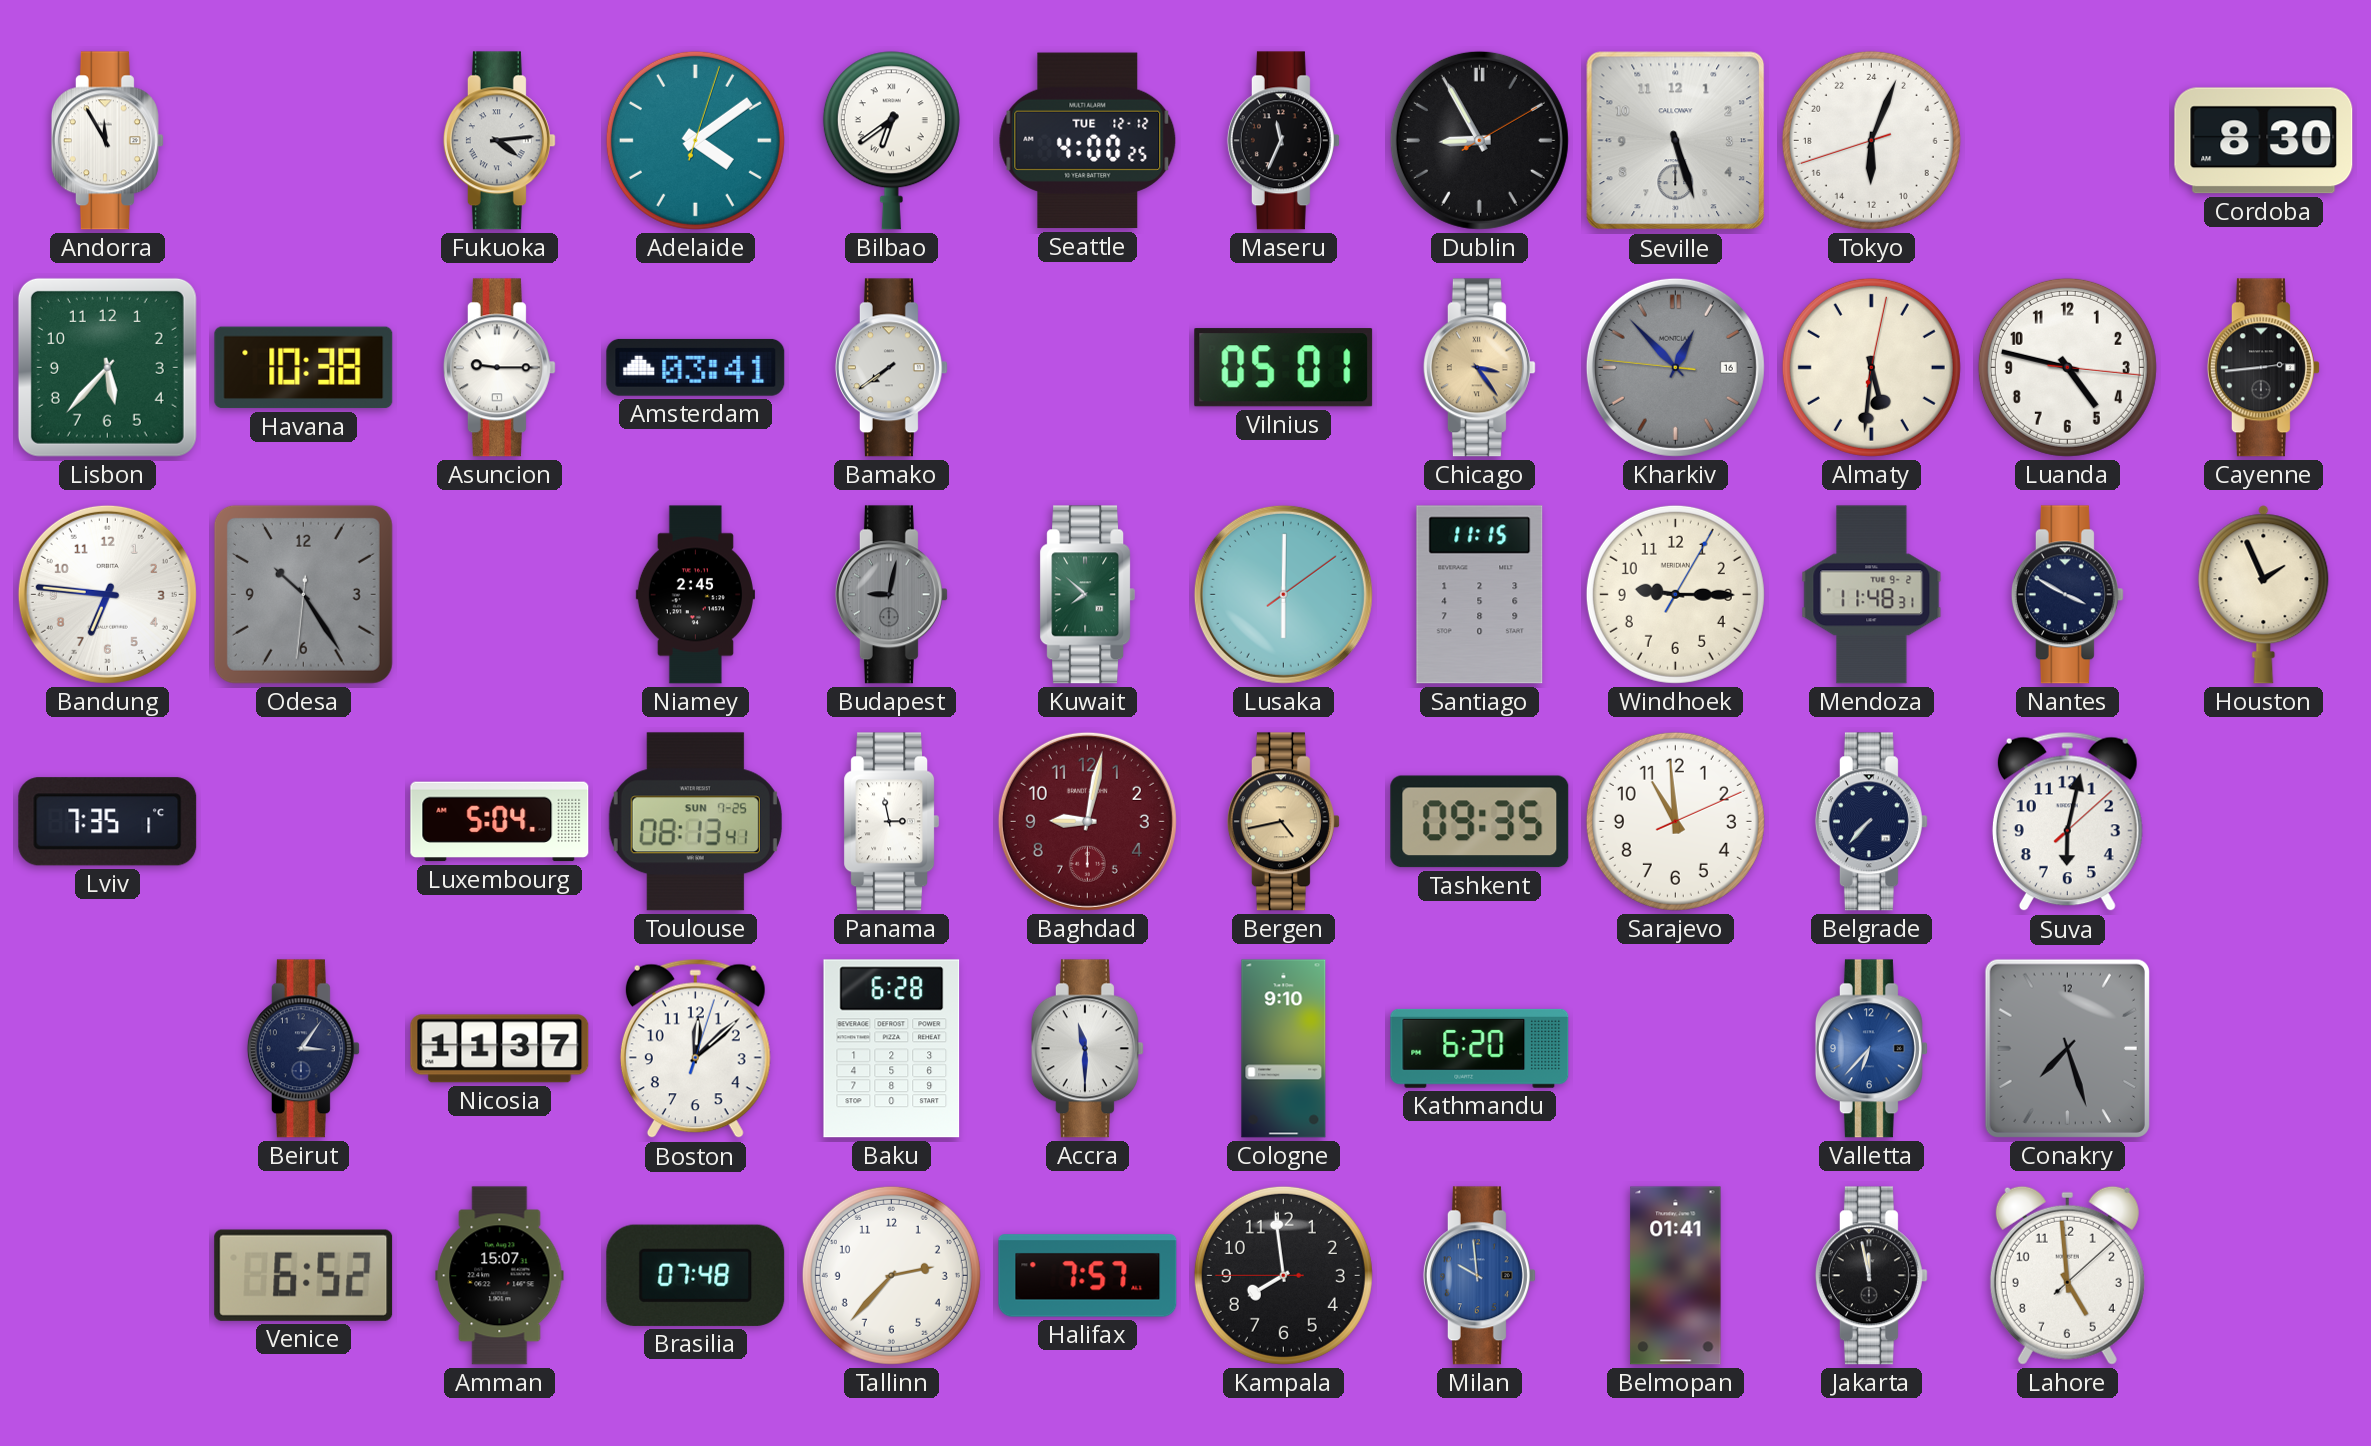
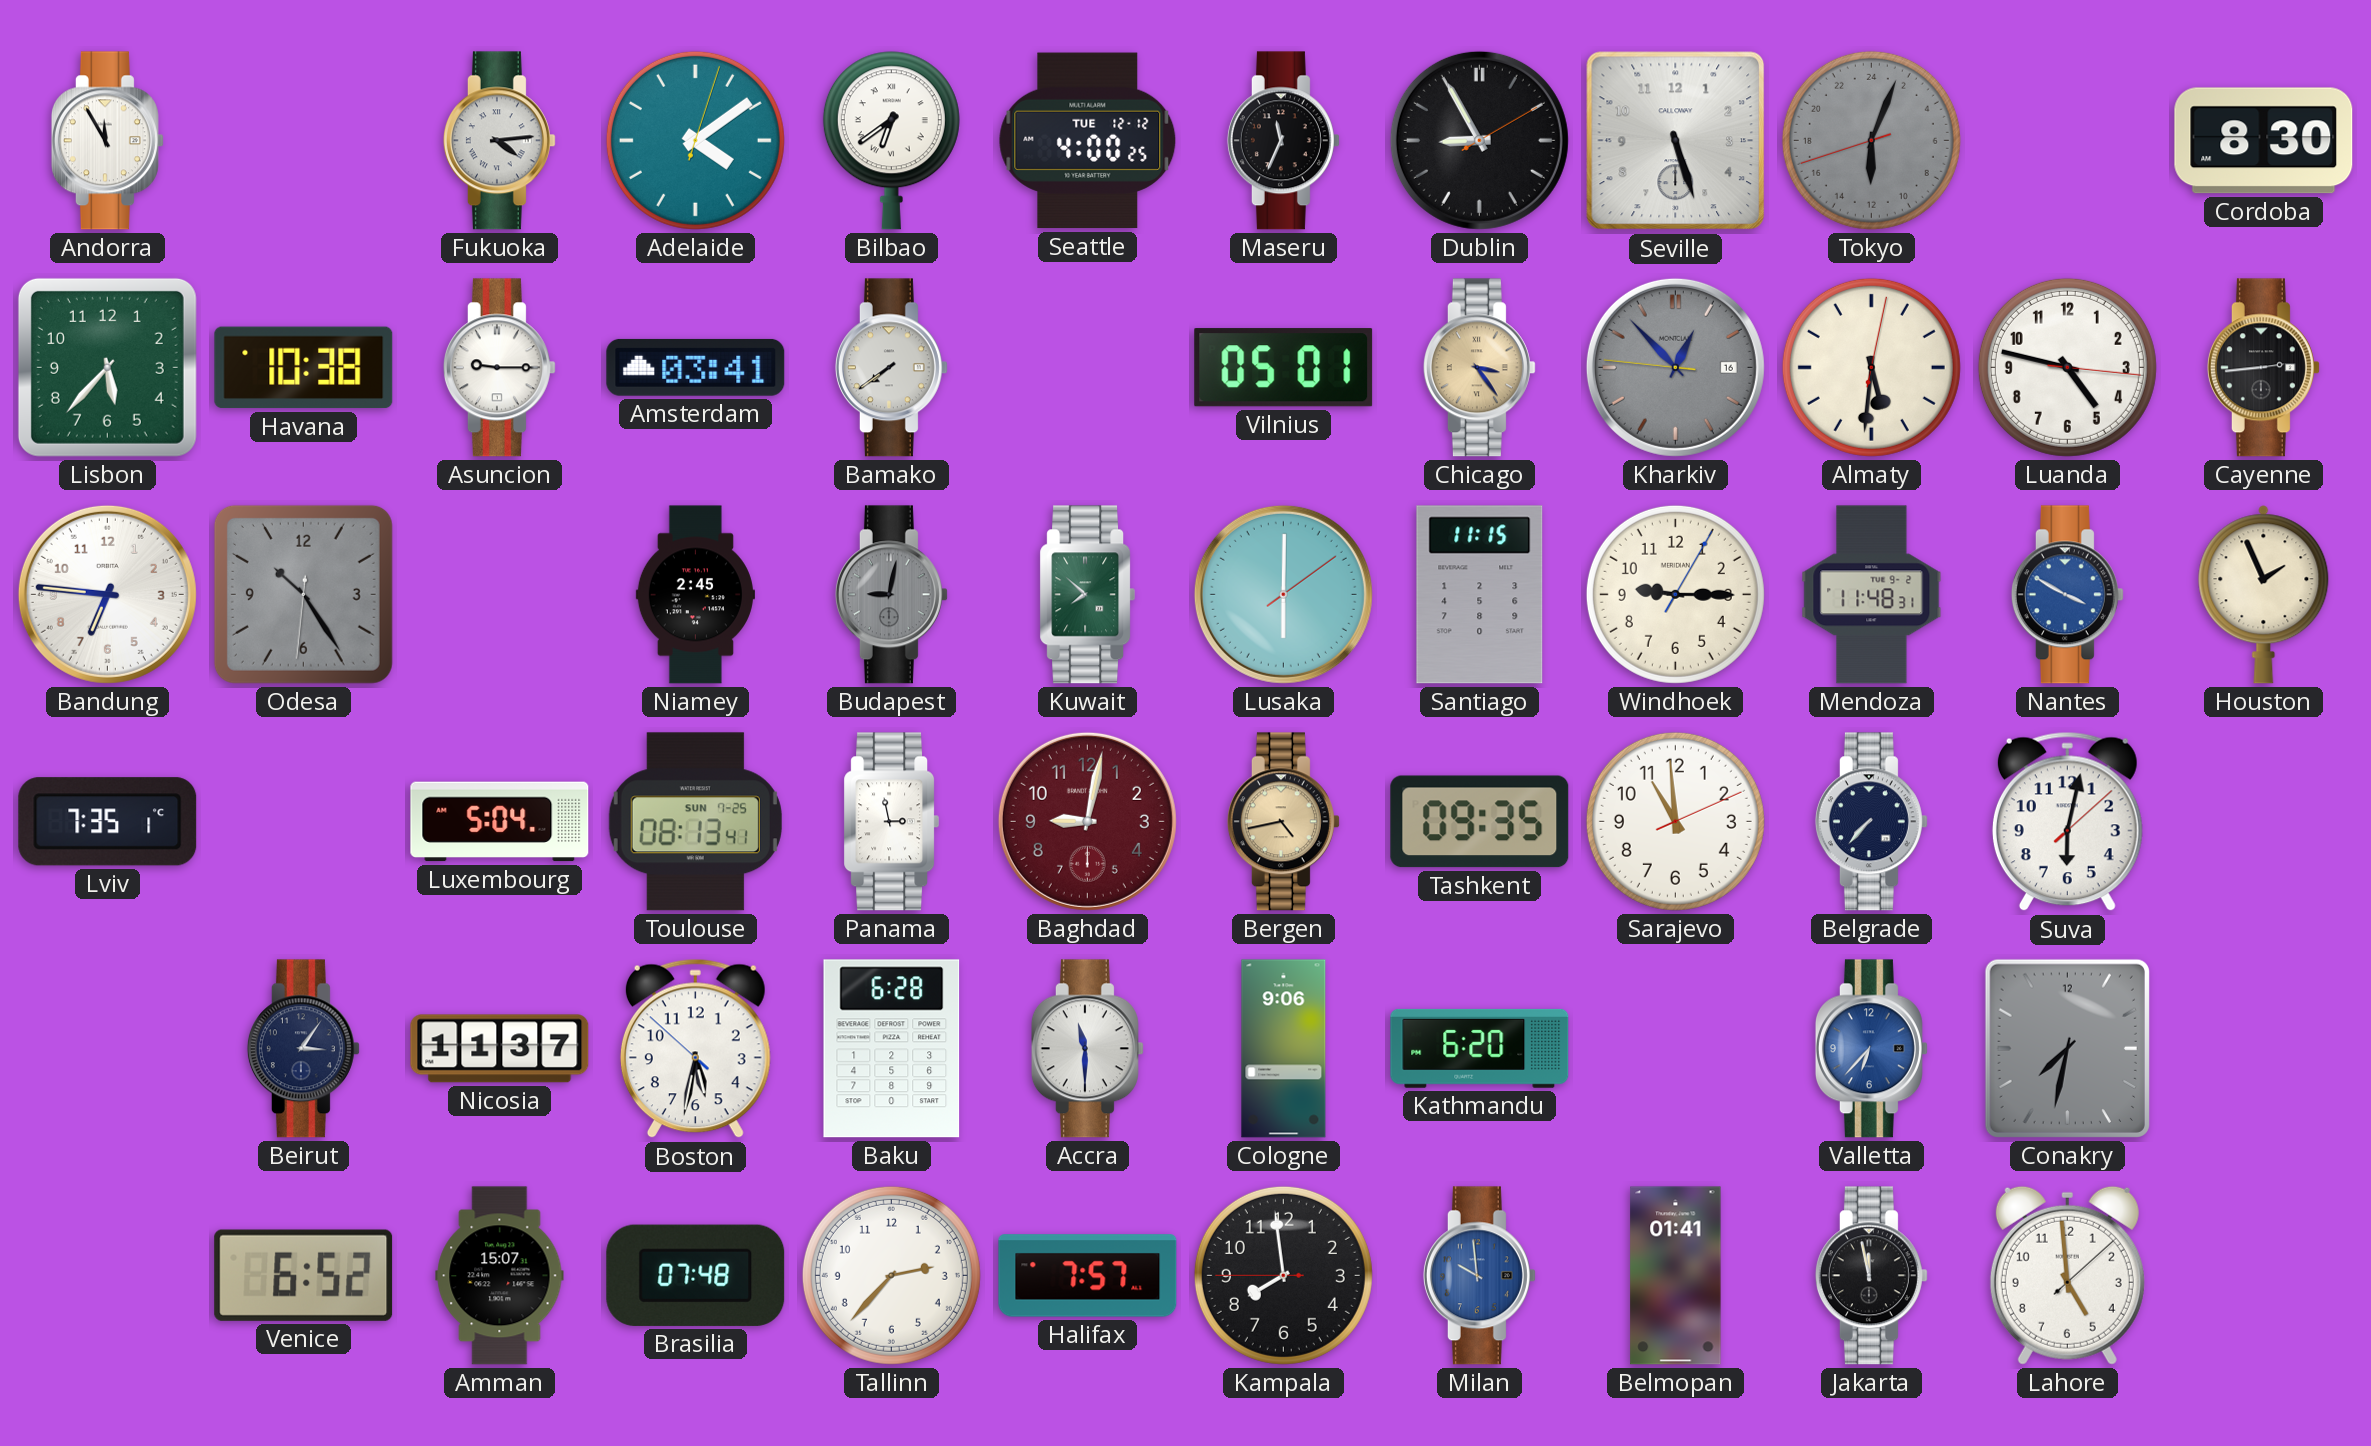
Tokyo dial: white -> grey
Nantes dial: navy -> blue
Boston: 12:08 -> 5:31
Cologne: 9:10 -> 9:06
Conakry: 7:27 -> 7:32
